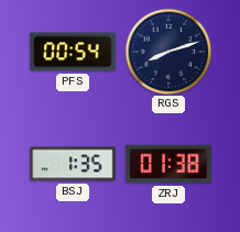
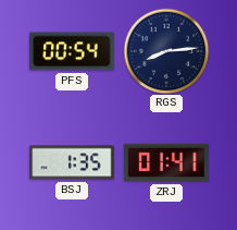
RGS: 8:12 -> 8:14
ZRJ: 01:38 -> 01:41
